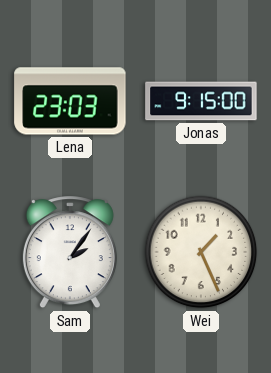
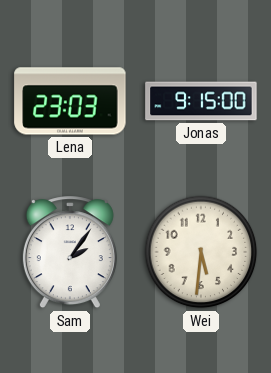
Wei: 1:26 -> 5:31
